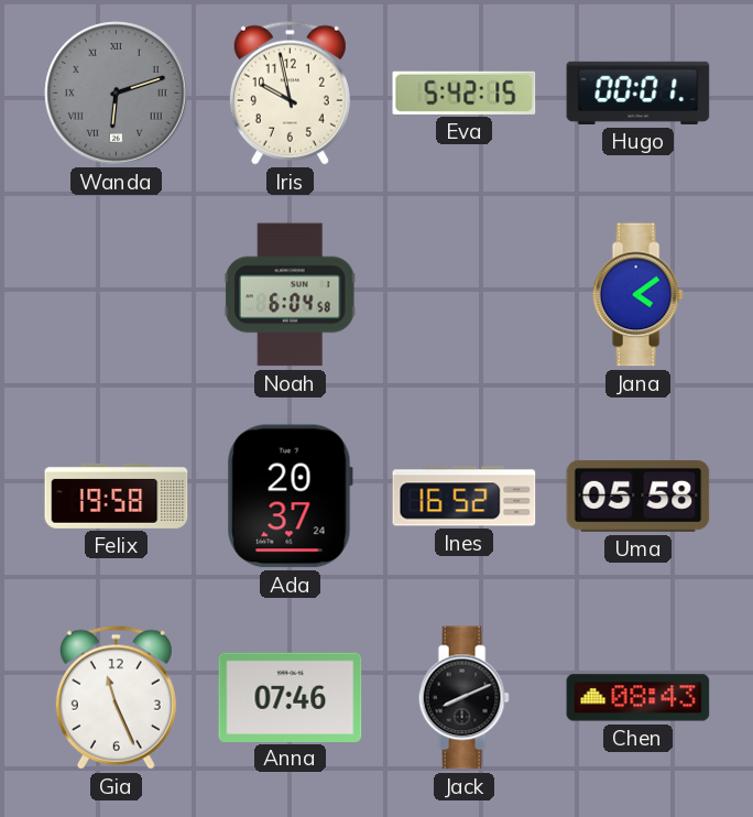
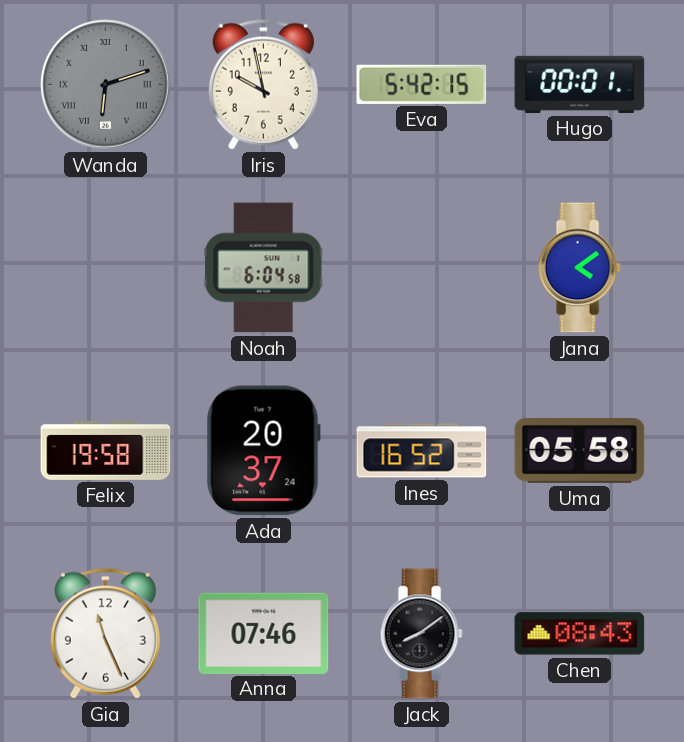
Jack: 8:11 -> 8:09
